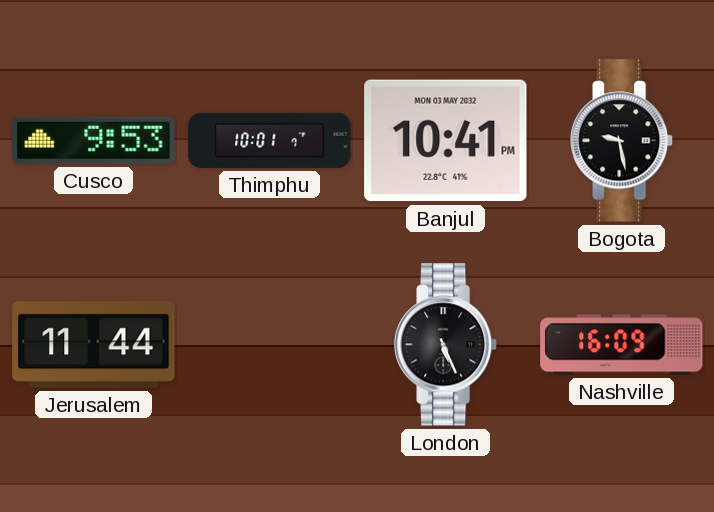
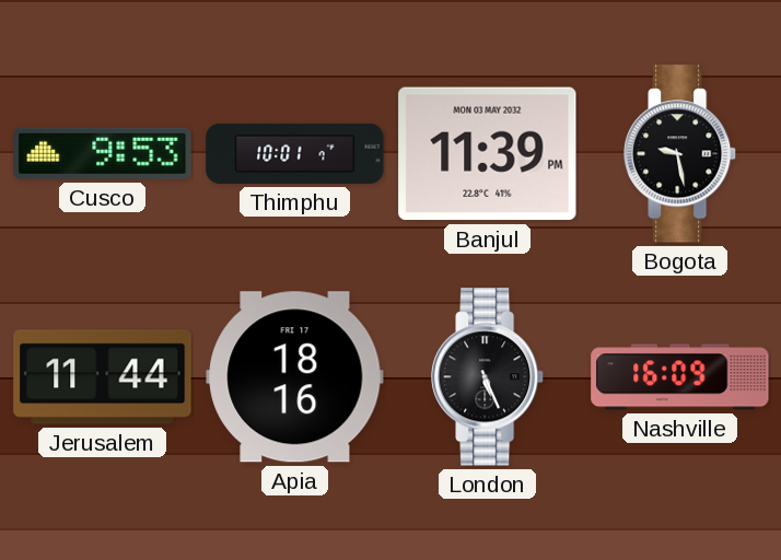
Banjul: 10:41 -> 11:39
Apia: none -> 18:16
